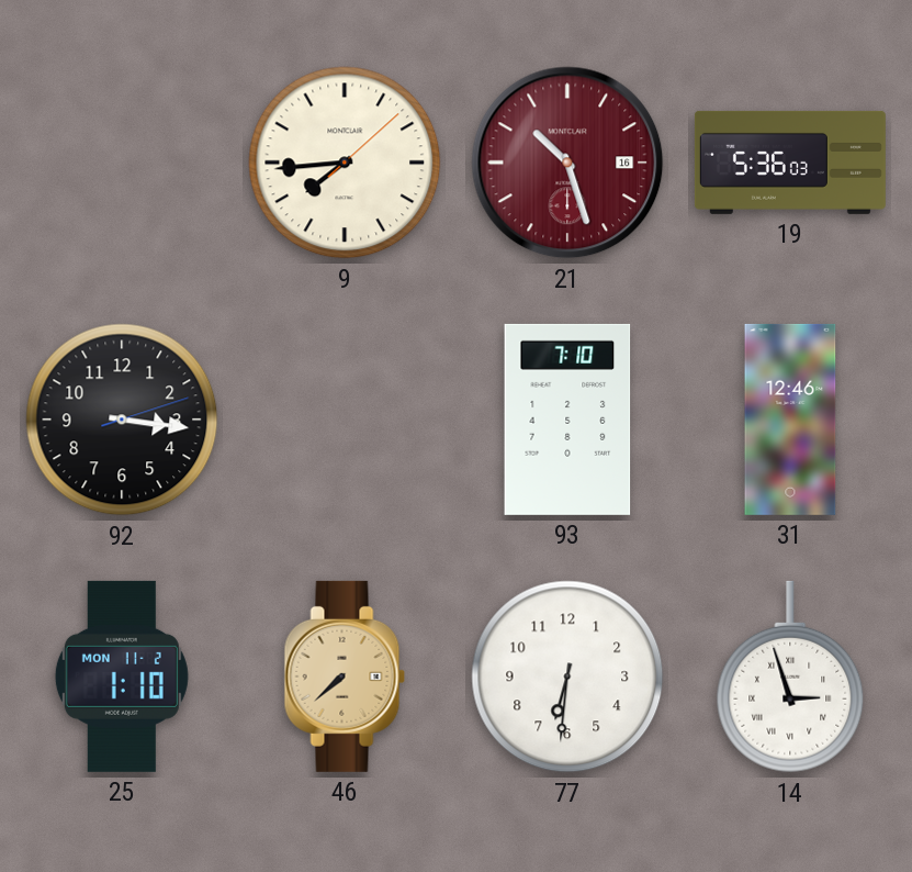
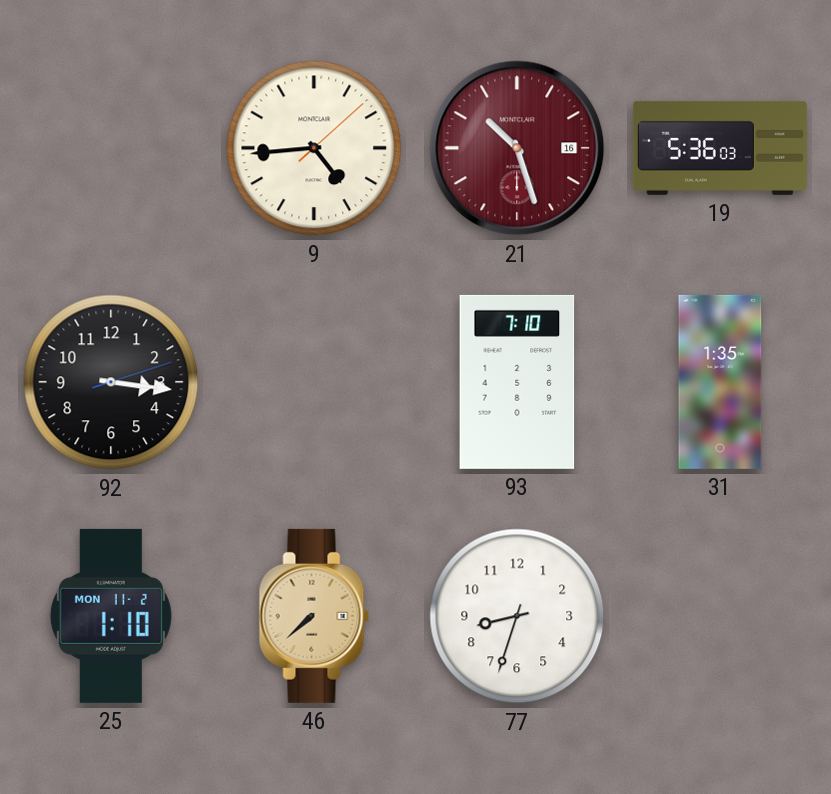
9: 7:44 -> 4:44
31: 12:46 -> 1:35
77: 6:31 -> 8:33
14: 2:57 -> none
